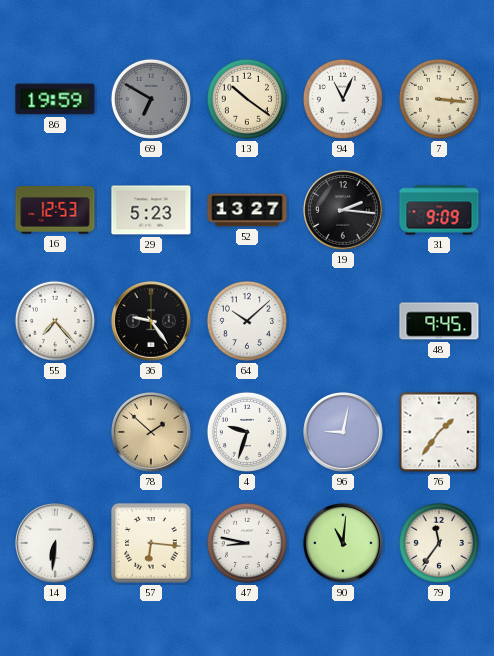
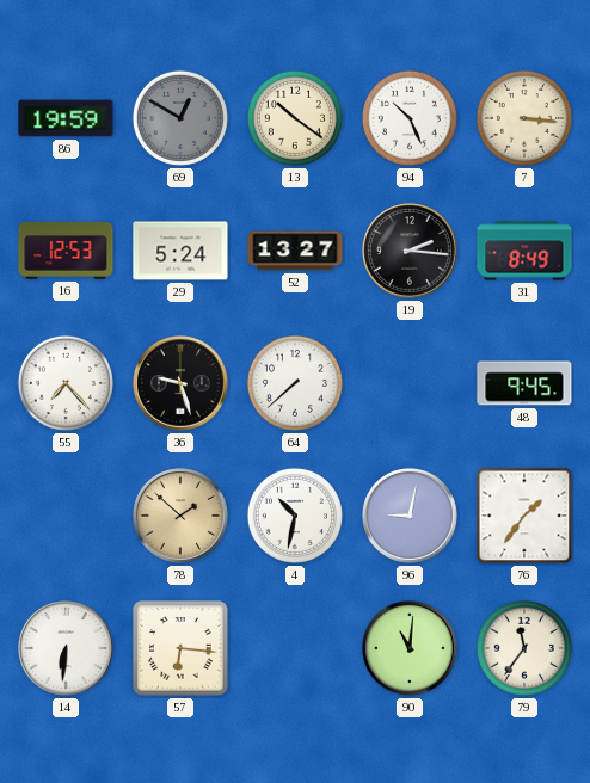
69: 6:50 -> 12:50
94: 11:04 -> 10:26
29: 5:23 -> 5:24
31: 9:09 -> 8:49
36: 9:24 -> 9:27
64: 10:08 -> 7:38
4: 9:33 -> 10:32
47: 8:47 -> none
